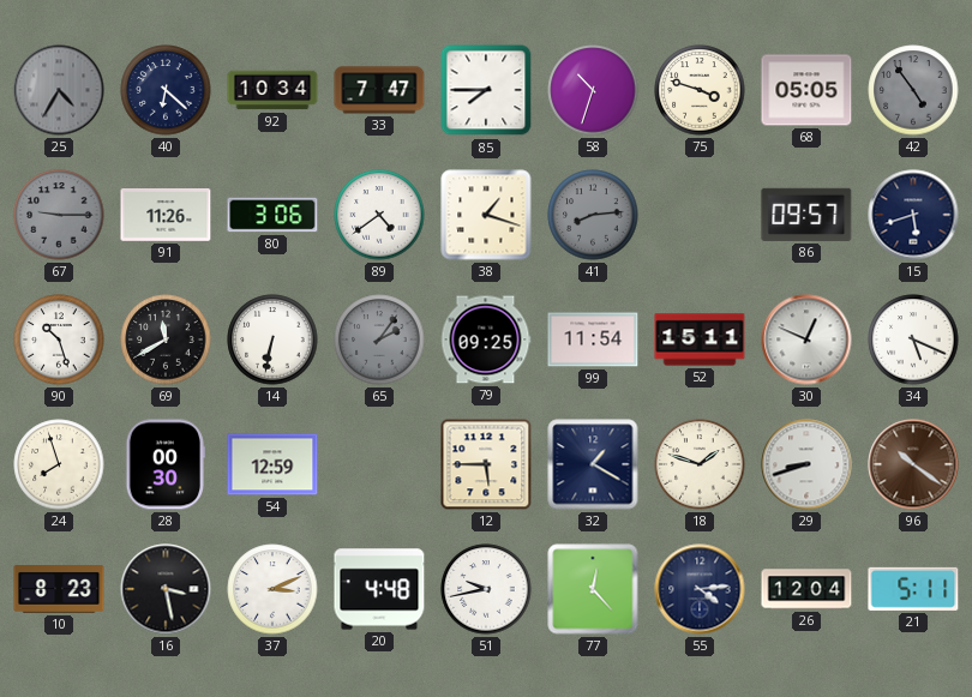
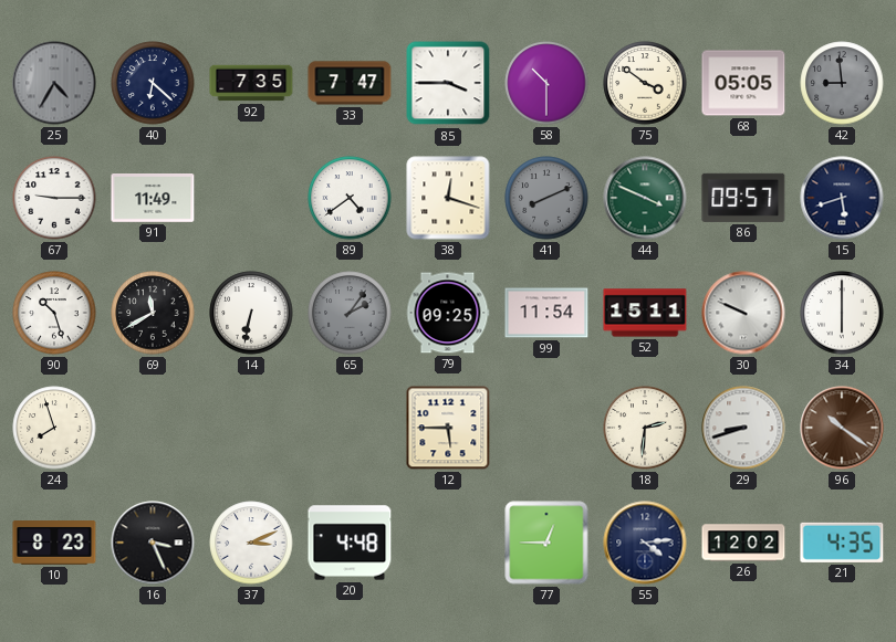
92: 10:34 -> 7:35
85: 7:45 -> 3:45
58: 10:33 -> 10:30
75: 3:48 -> 3:51
42: 4:54 -> 8:59
67 dial: grey -> white
91: 11:26 -> 11:49
80: 3:06 -> none
38: 1:18 -> 12:18
41: 8:14 -> 8:11
44: none -> 3:49
30: 12:49 -> 9:49
34: 5:19 -> 6:00
28: 00:30 -> none
54: 12:59 -> none
32: 1:20 -> none
18: 1:48 -> 2:31
16: 3:28 -> 3:26
51: 9:43 -> none
77: 12:23 -> 12:45
26: 12:04 -> 12:02
21: 5:11 -> 4:35
